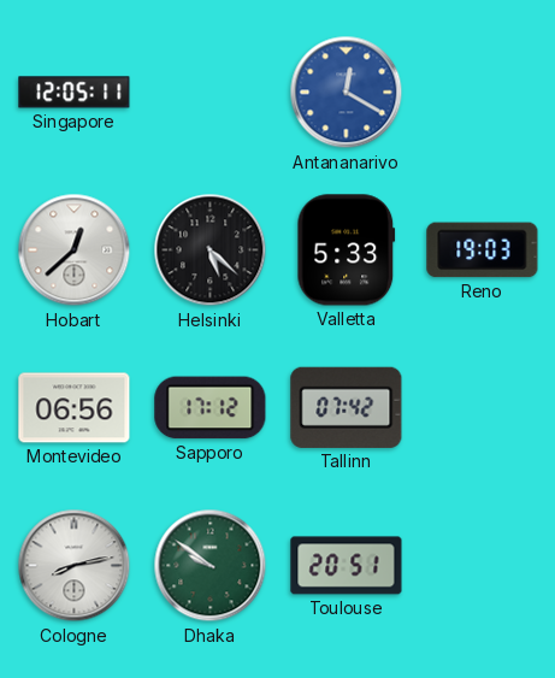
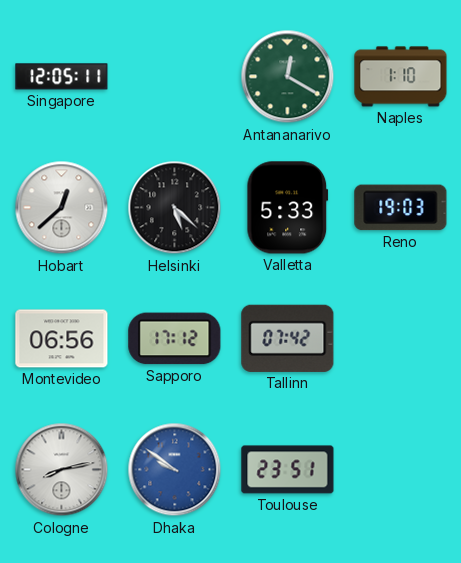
Antananarivo dial: blue -> green
Naples: none -> 1:10
Dhaka dial: green -> blue
Toulouse: 20:51 -> 23:51
